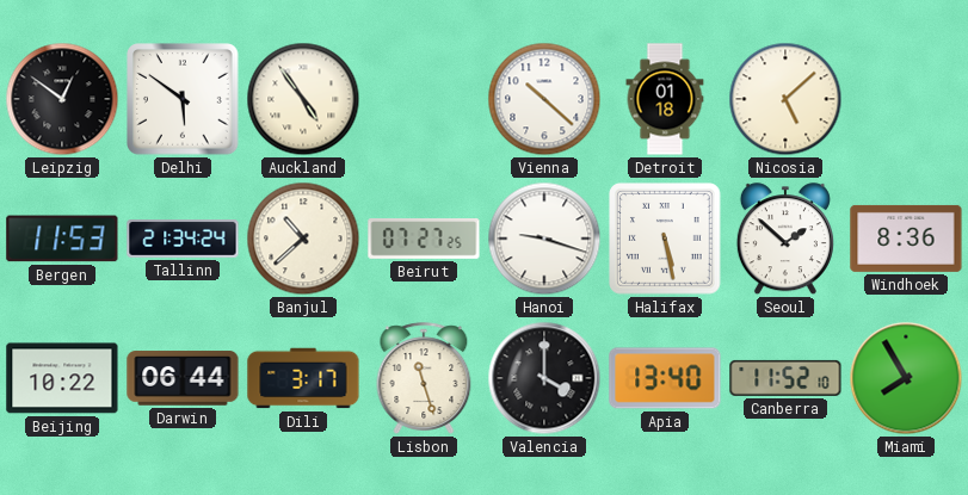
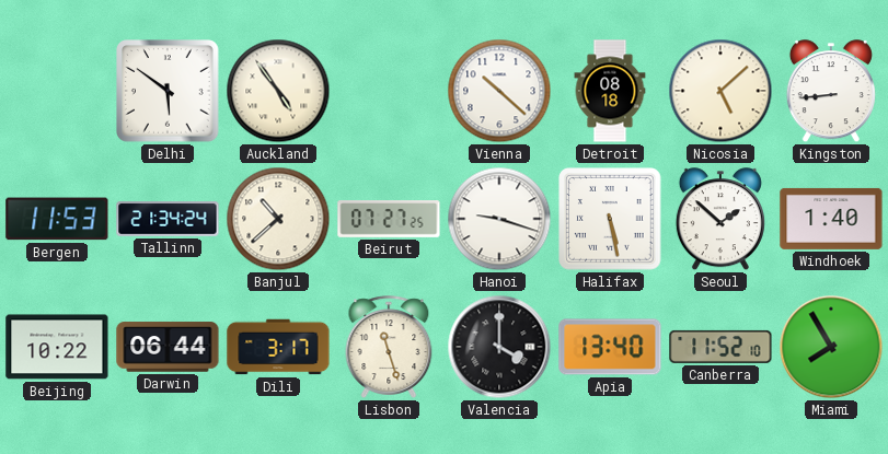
Leipzig: 12:51 -> none
Detroit: 01:18 -> 08:18
Kingston: none -> 8:44
Windhoek: 8:36 -> 1:40
